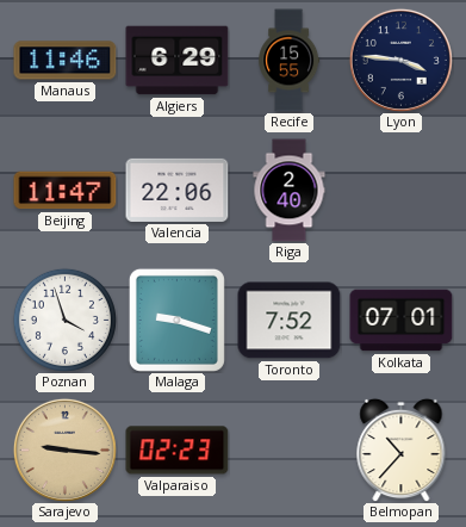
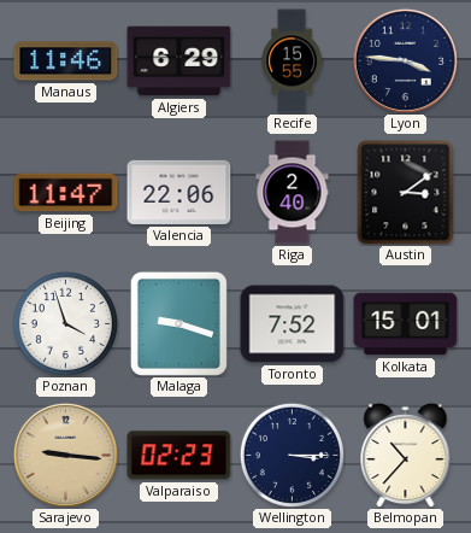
Austin: none -> 3:09
Kolkata: 07:01 -> 15:01
Wellington: none -> 3:15
